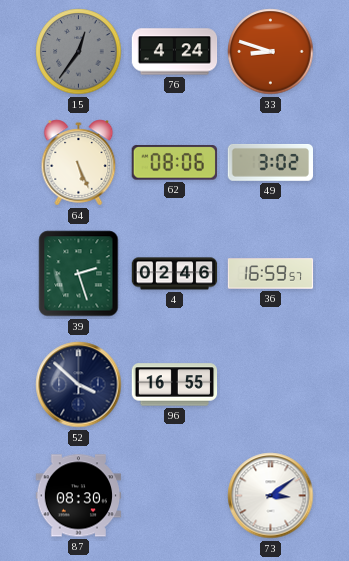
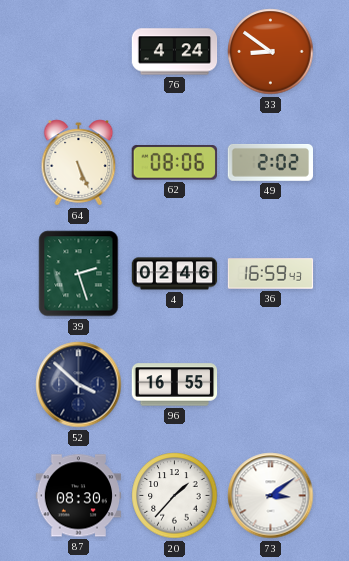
15: 12:36 -> none
33: 8:48 -> 8:51
49: 3:02 -> 2:02
36: 16:59:57 -> 16:59:43
20: none -> 1:37
